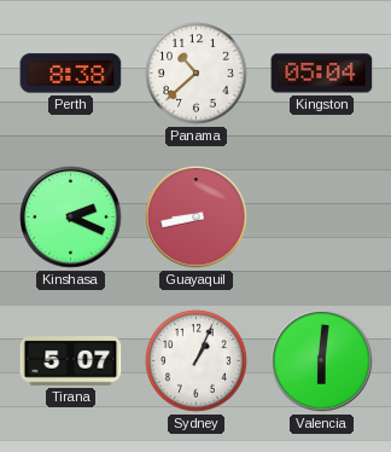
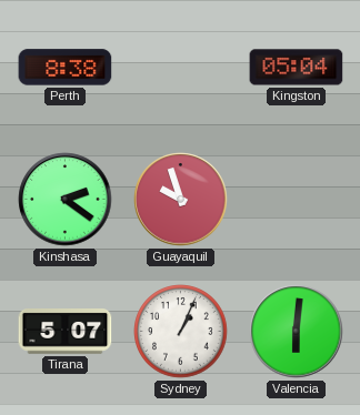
Panama: 10:38 -> none
Kinshasa: 2:19 -> 2:21
Guayaquil: 8:43 -> 9:57
